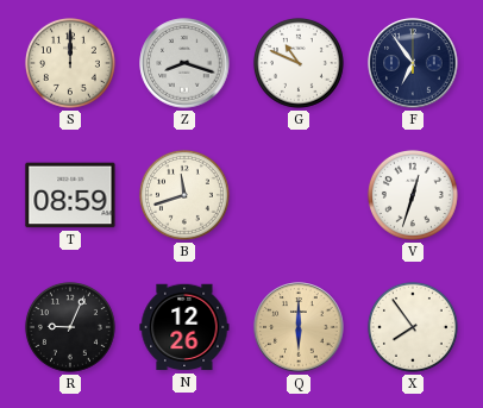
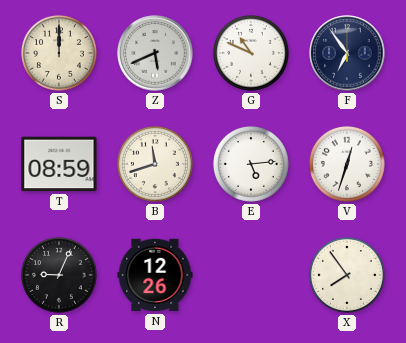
Z: 8:18 -> 5:41
E: none -> 5:14
Q: 6:00 -> none
